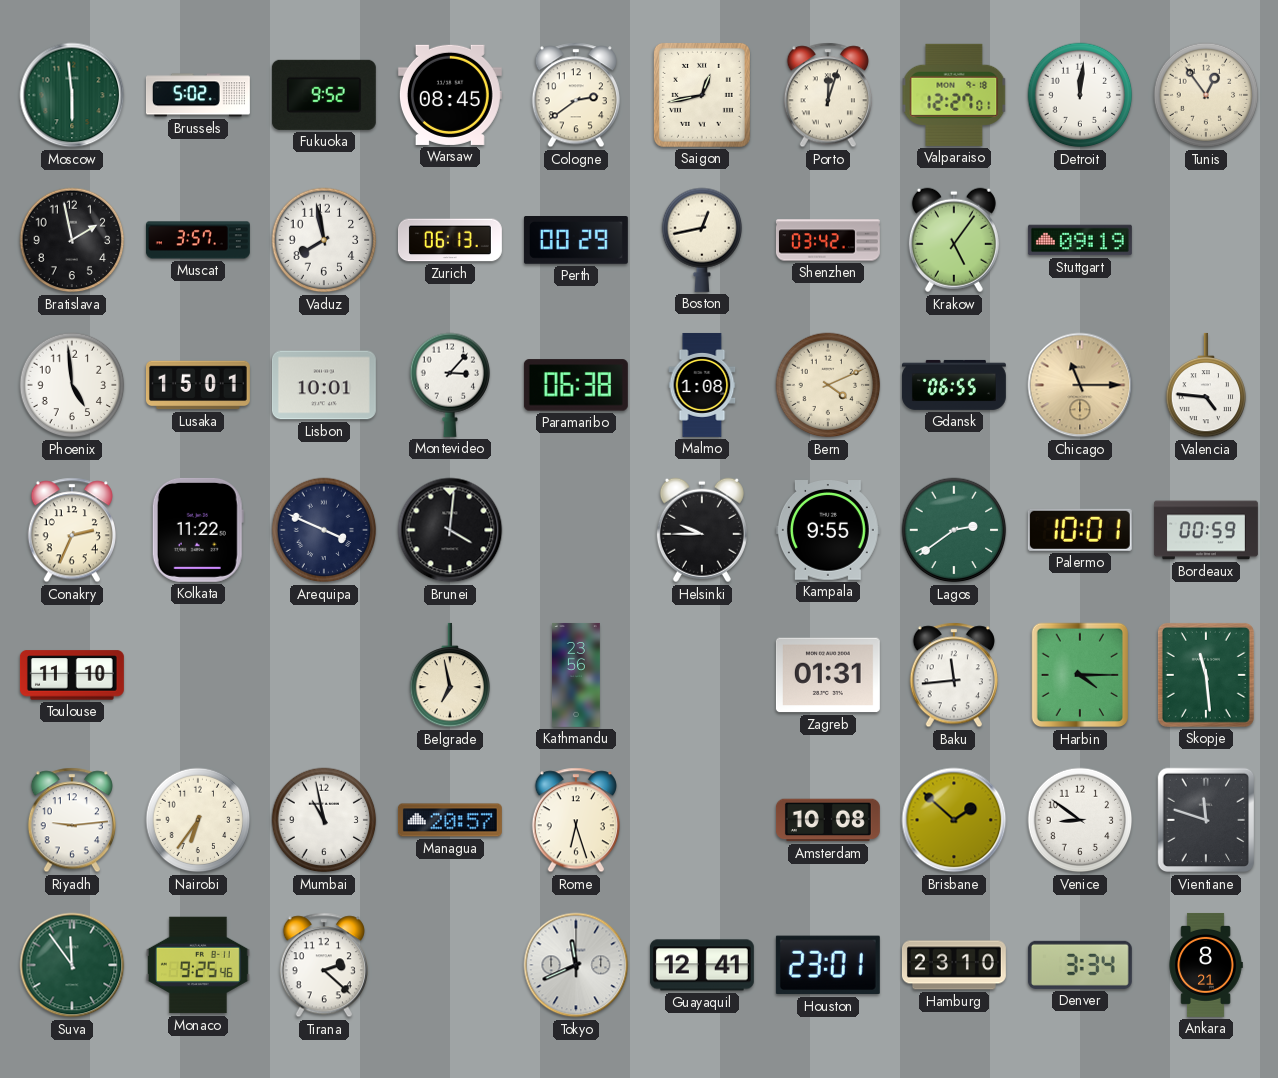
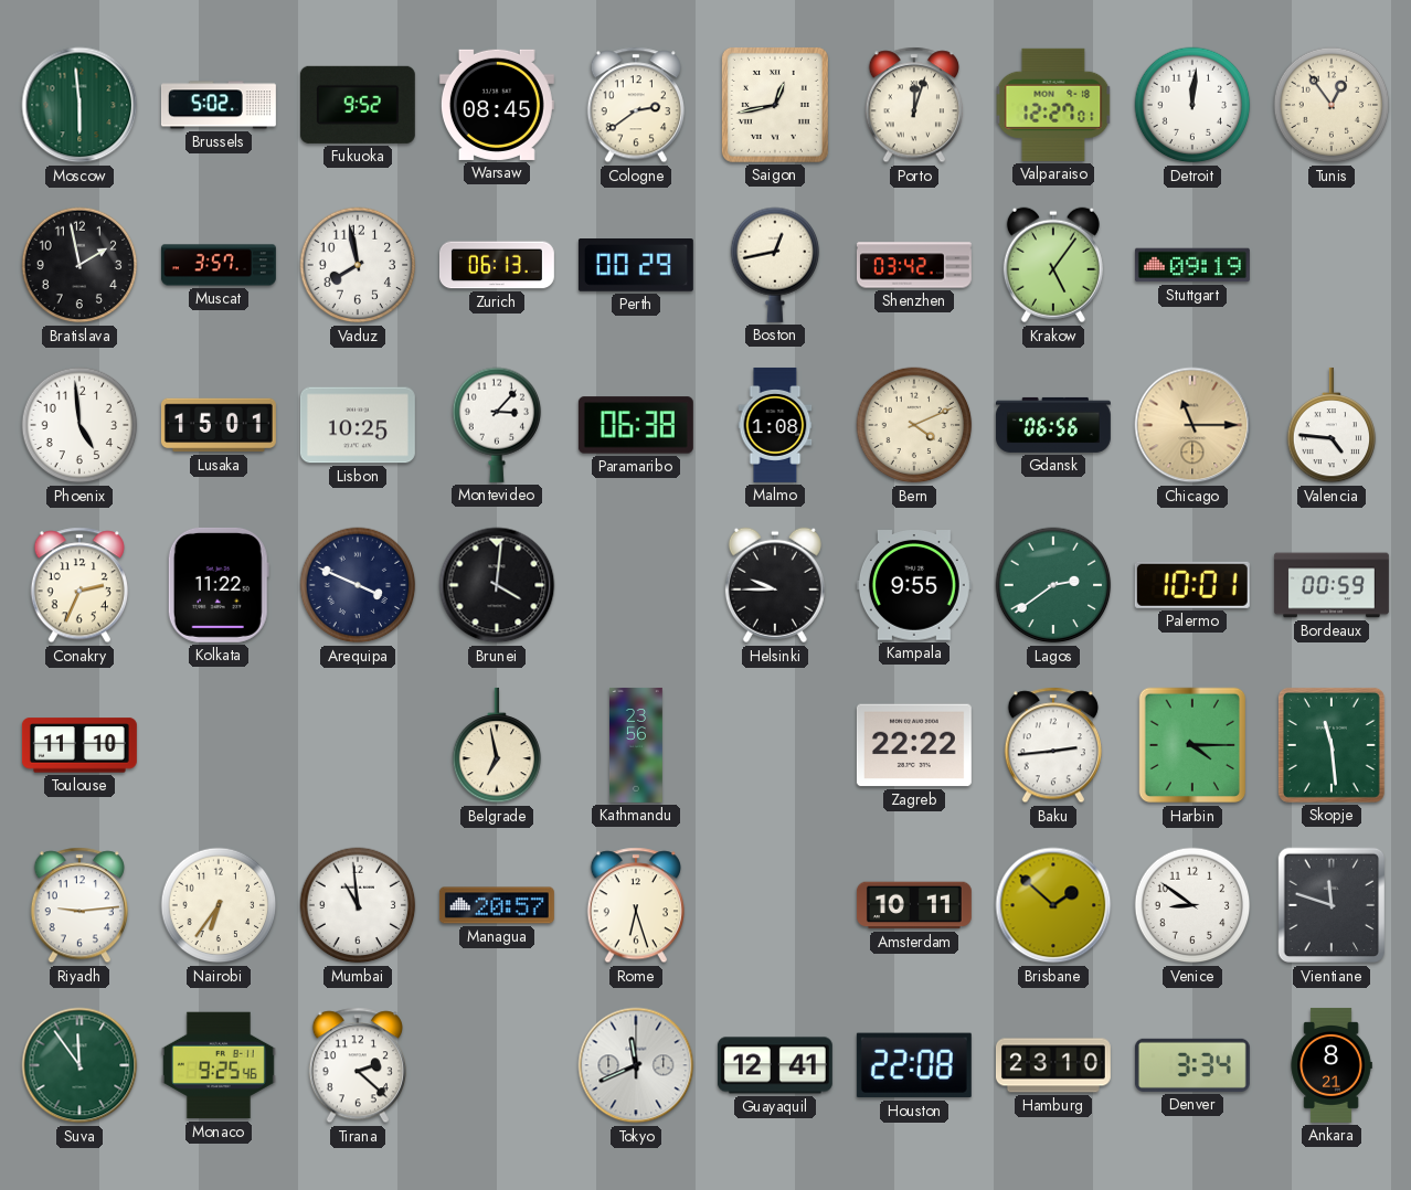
Lisbon: 10:01 -> 10:25
Gdansk: 06:55 -> 06:56
Zagreb: 01:31 -> 22:22
Baku: 11:44 -> 2:44
Mumbai: 10:58 -> 10:59
Amsterdam: 10:08 -> 10:11
Houston: 23:01 -> 22:08
